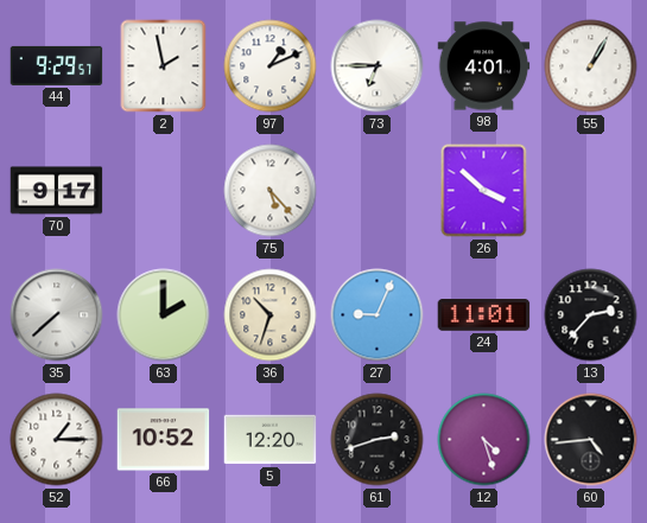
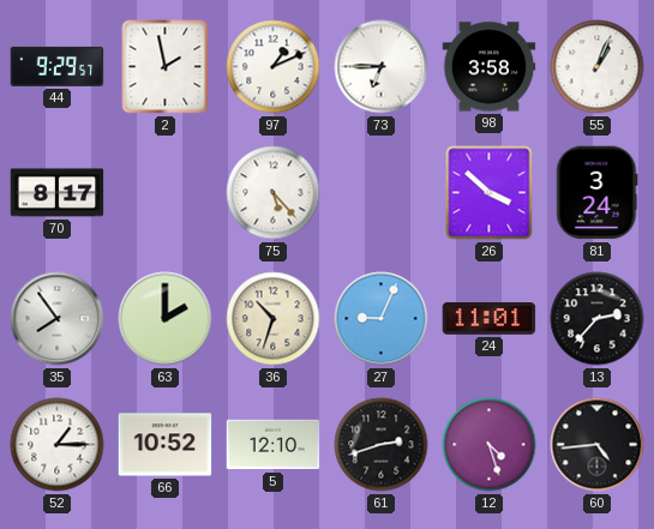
98: 4:01 -> 3:58
55: 1:05 -> 1:04
70: 9:17 -> 8:17
81: none -> 3:24
35: 7:38 -> 7:54
5: 12:20 -> 12:10
